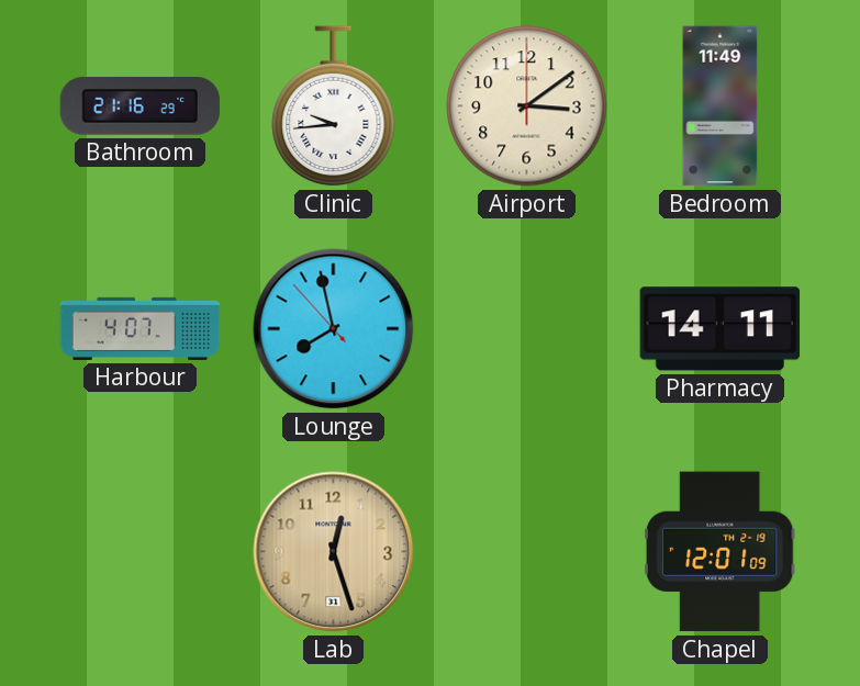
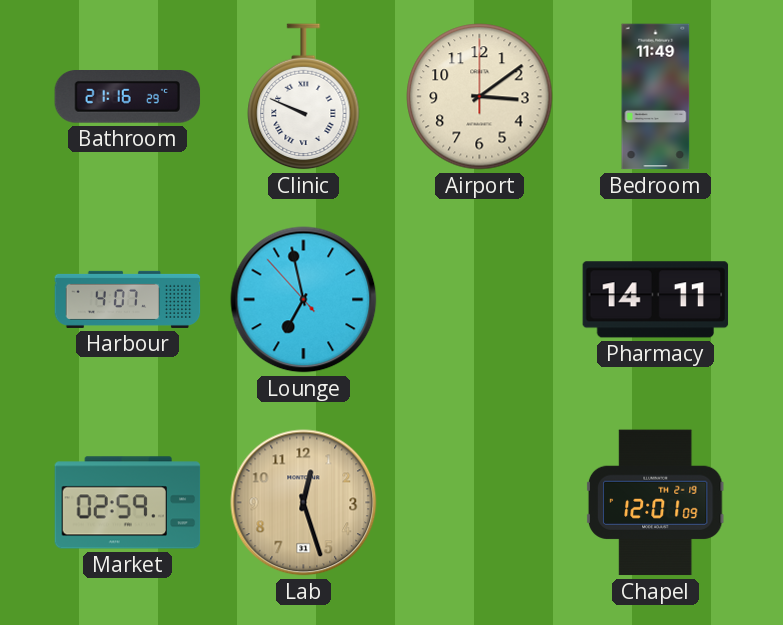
Clinic: 9:44 -> 9:49
Lounge: 7:57 -> 6:57
Market: none -> 02:59
